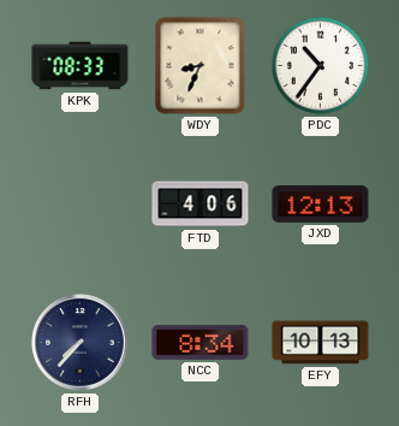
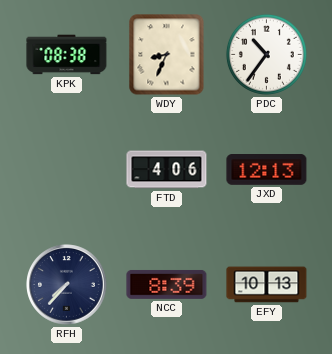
KPK: 08:33 -> 08:38
NCC: 8:34 -> 8:39
